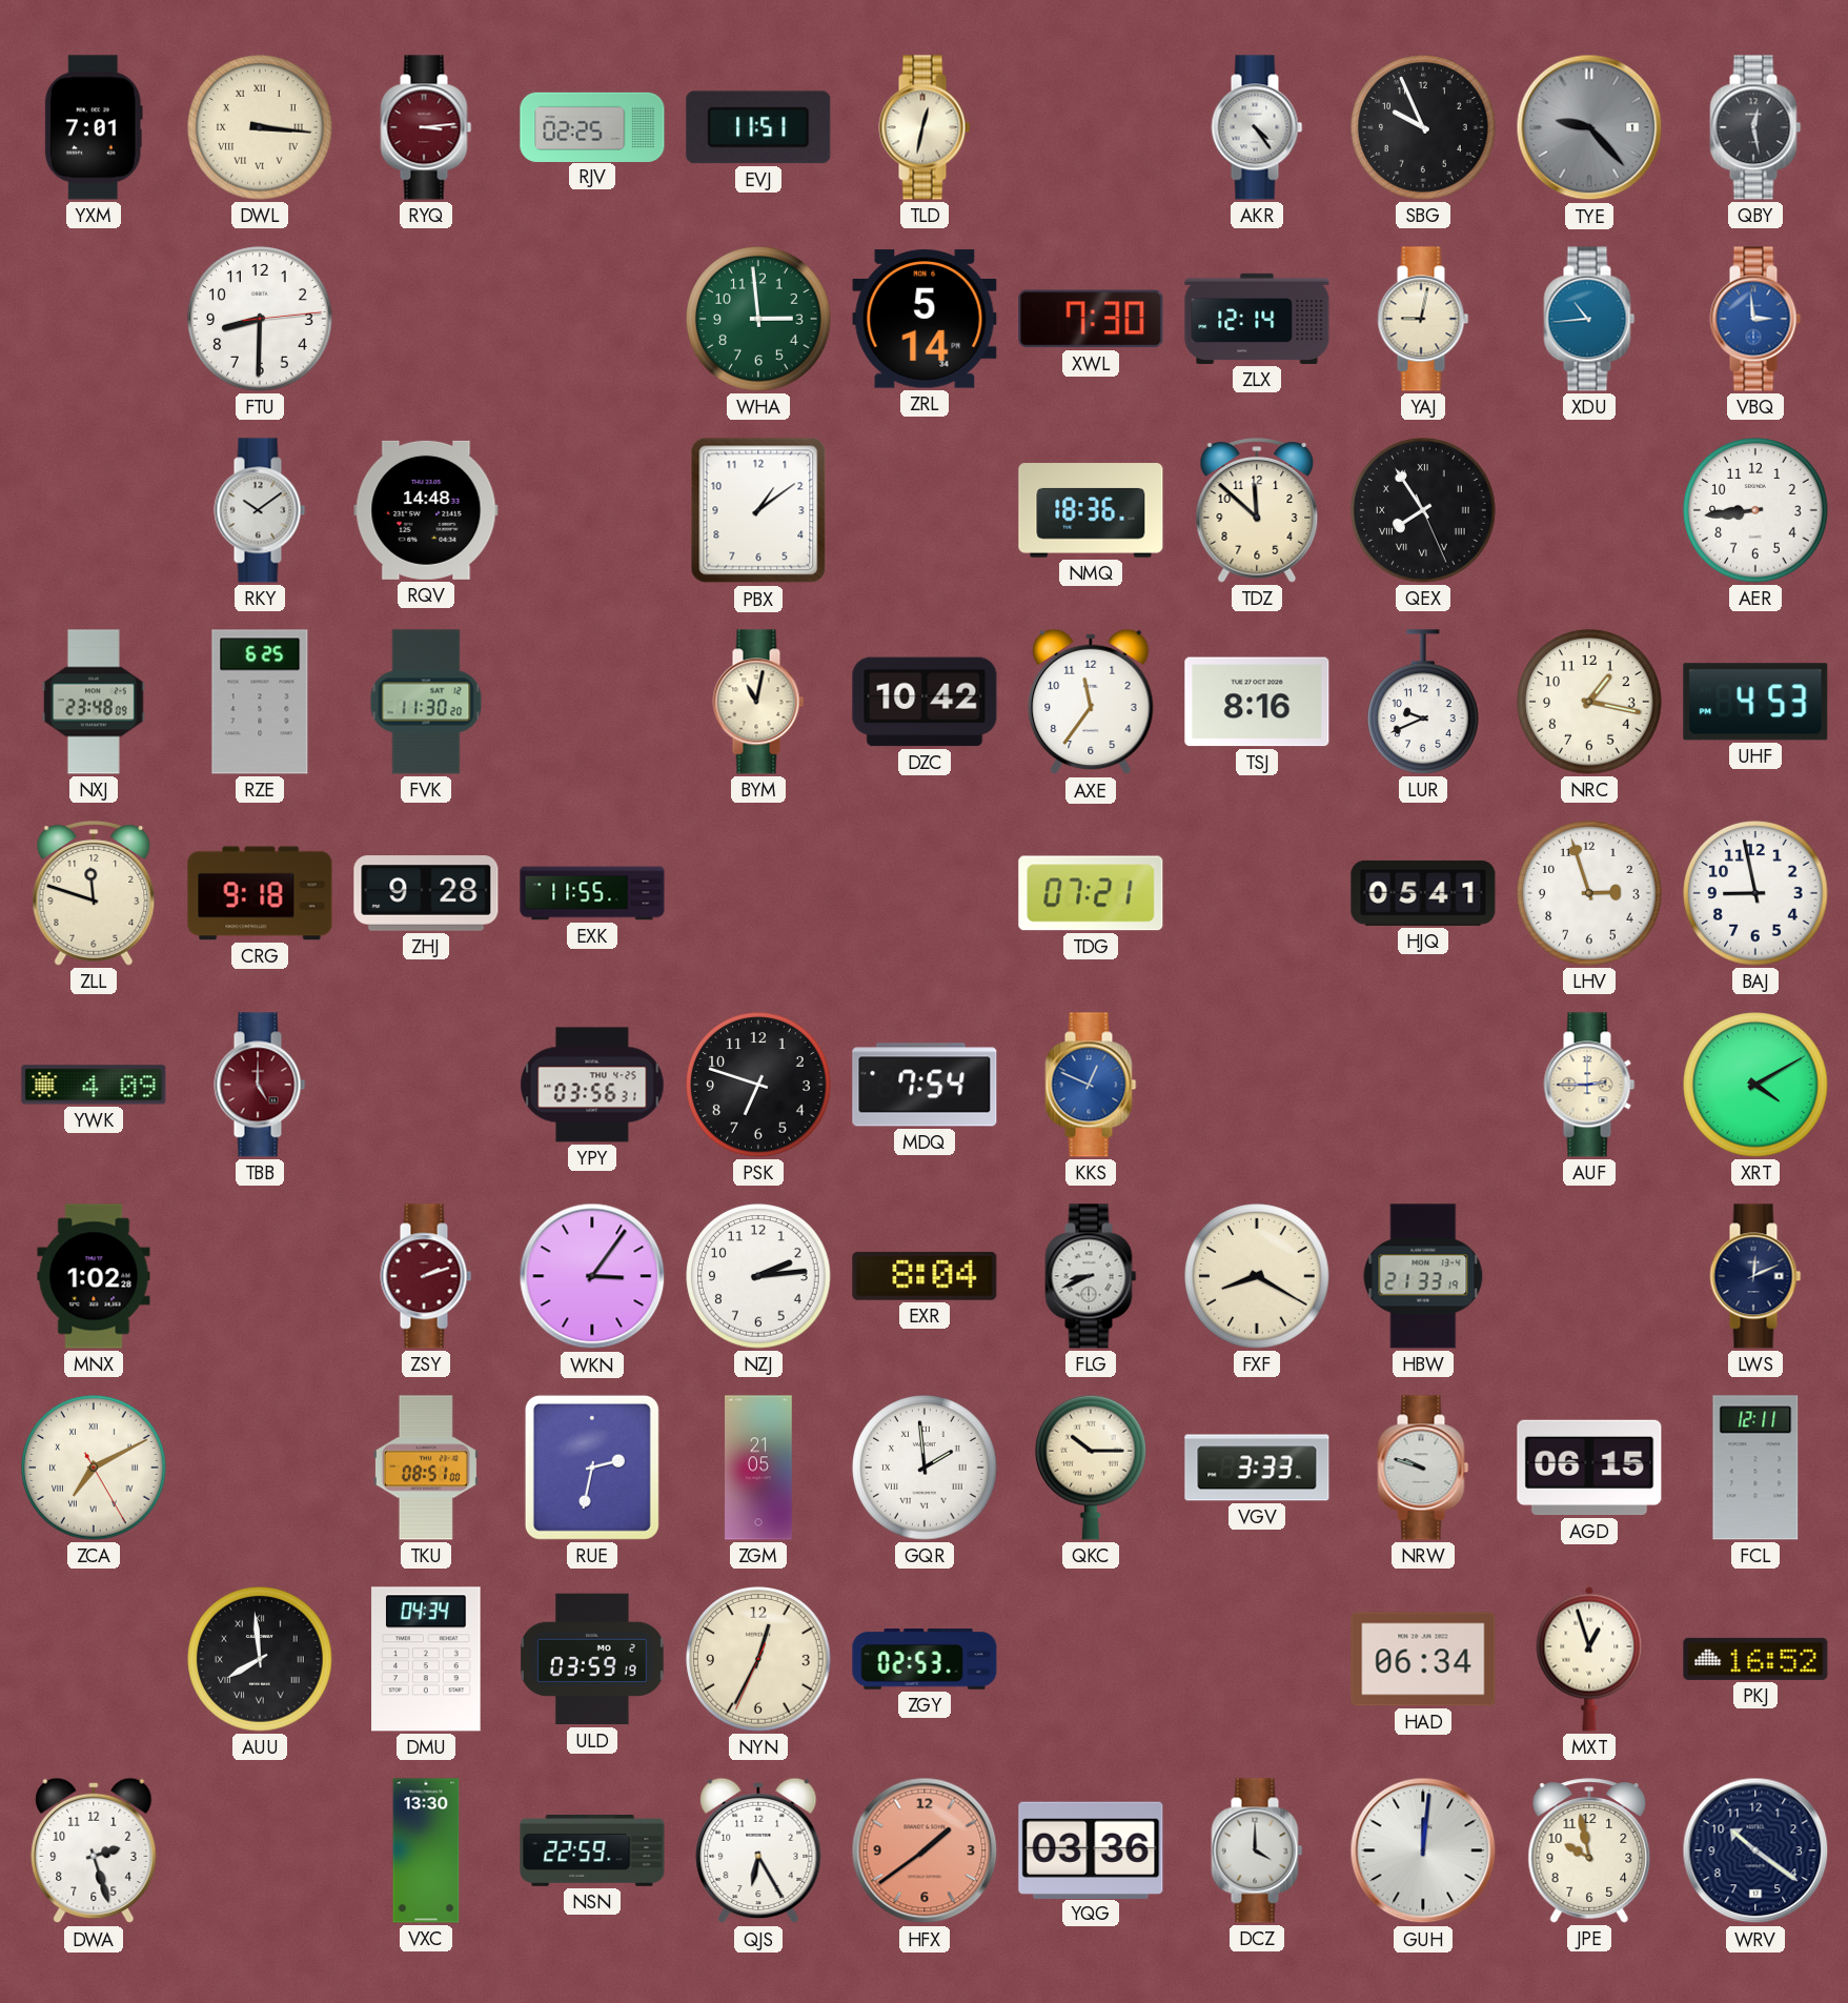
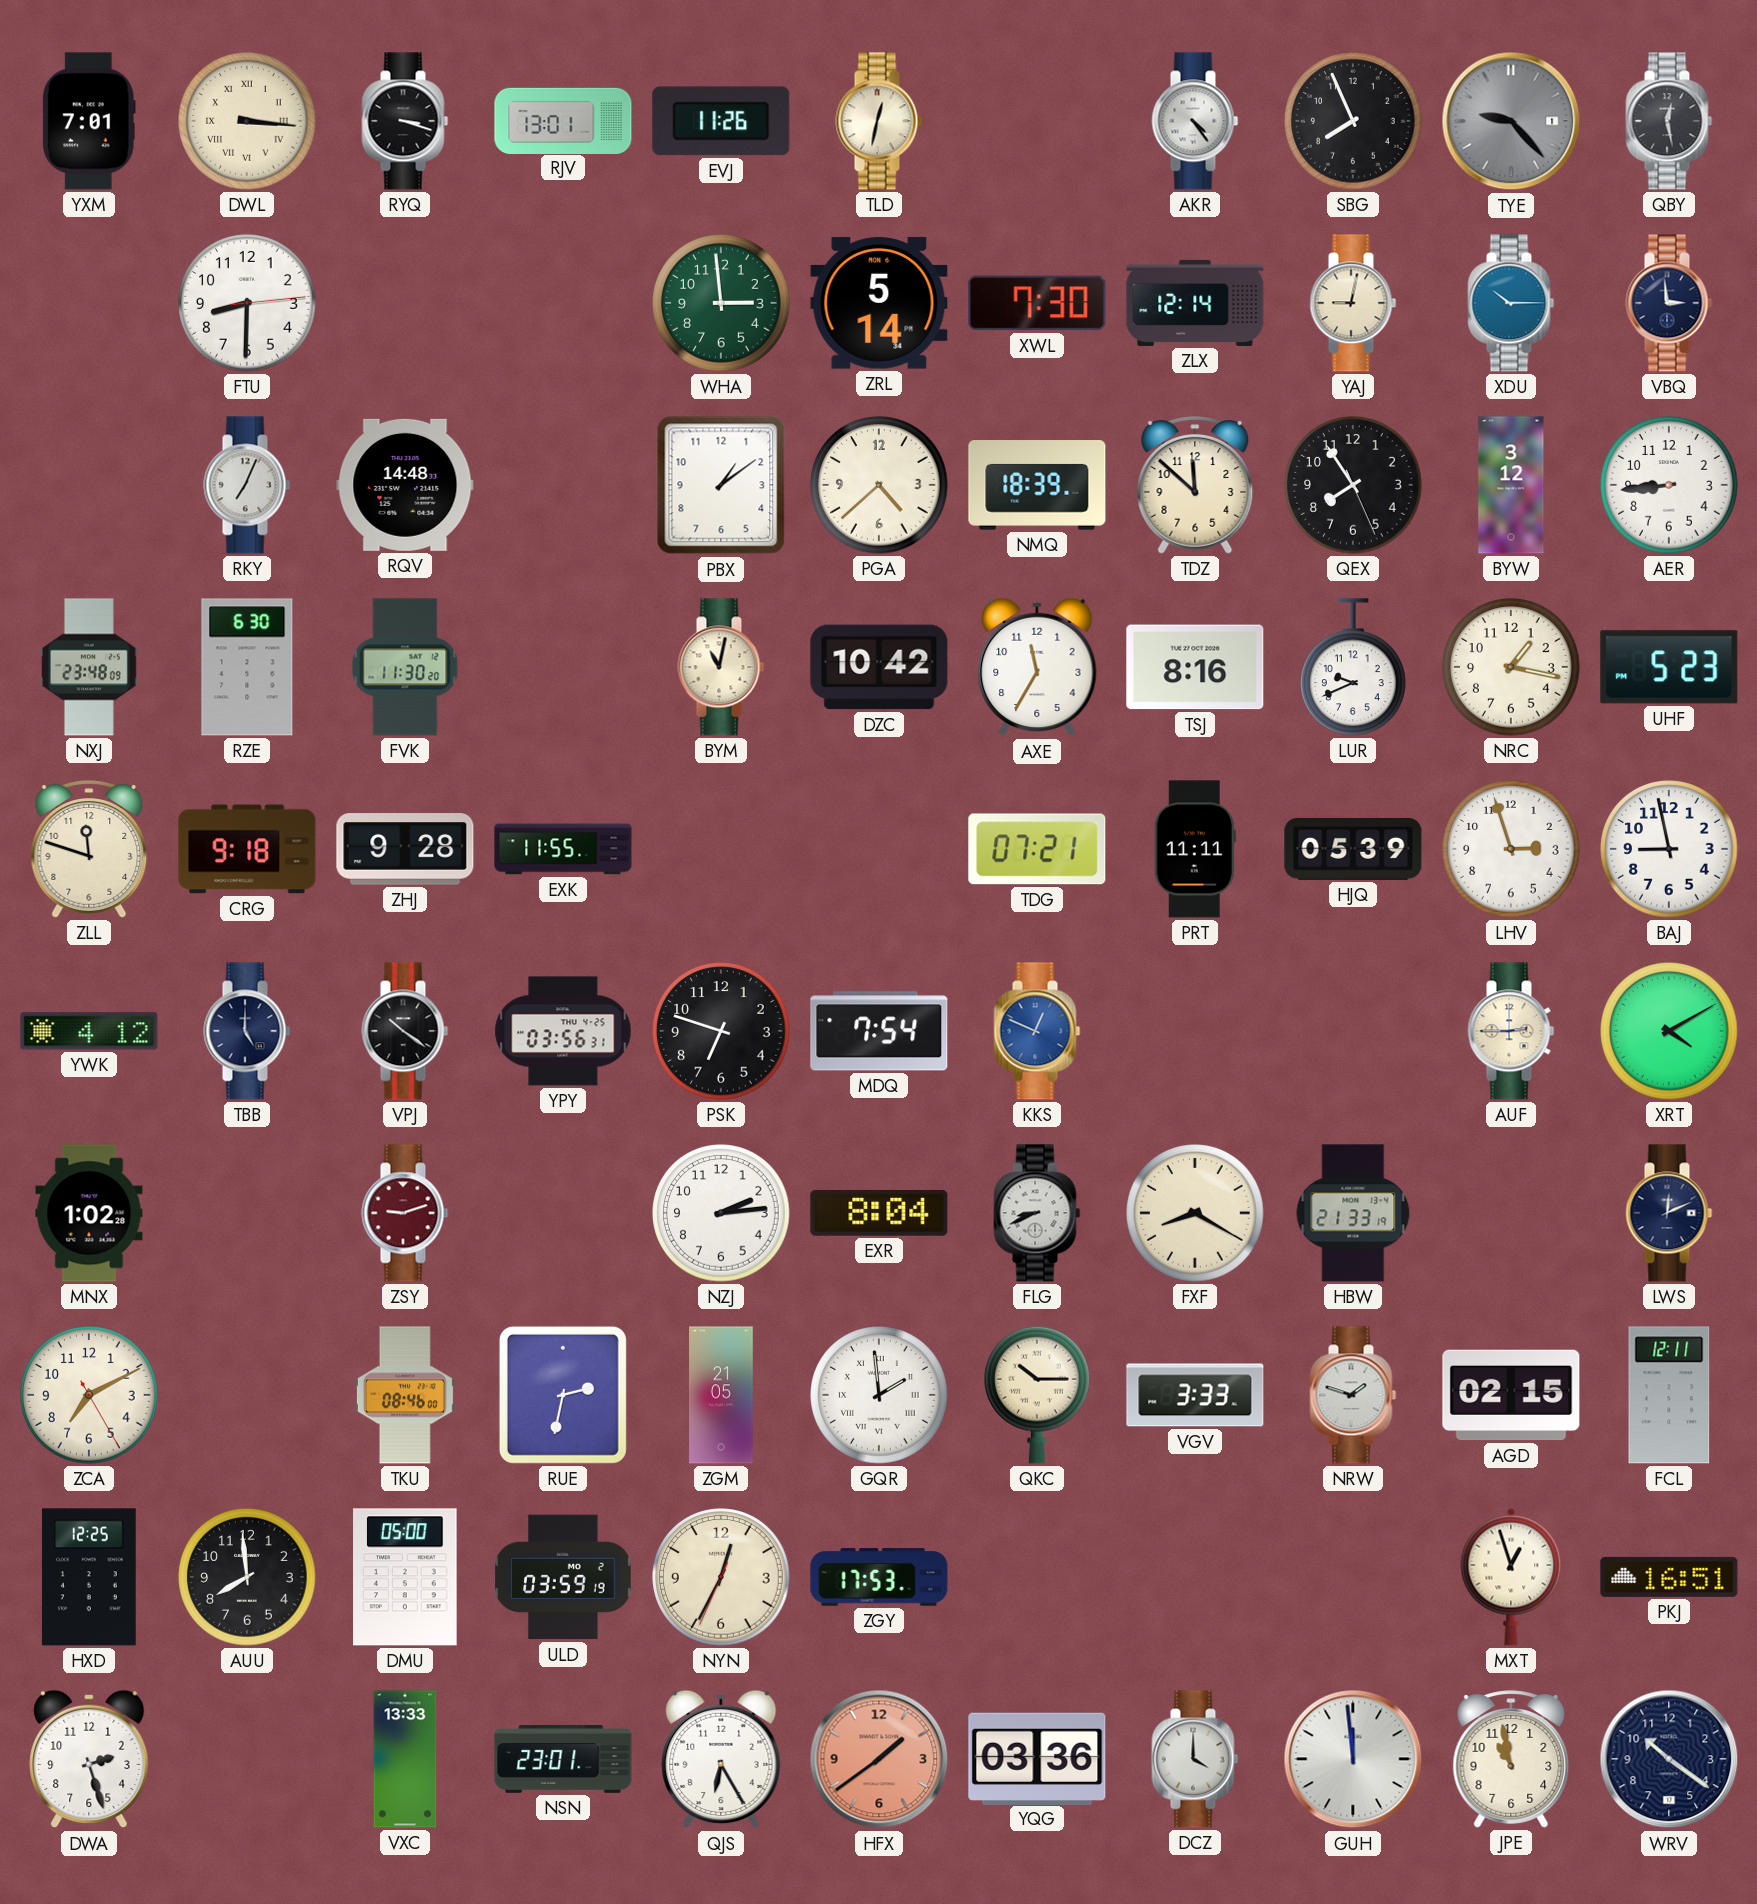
RYQ: 3:14 -> 3:18
RYQ dial: burgundy -> black
RJV: 02:25 -> 13:01
EVJ: 11:51 -> 11:26
SBG: 9:56 -> 7:56
XDU: 10:44 -> 10:15
VBQ dial: blue -> navy
RKY: 10:09 -> 7:04
PGA: none -> 4:38
NMQ: 18:36 -> 18:39
QEX numerals: Roman -> Arabic
BYW: none -> 3:12
RZE: 6:25 -> 6:30
AXE: 11:36 -> 11:35
UHF: 4:53 -> 5:23
PRT: none -> 11:11
HJQ: 05:41 -> 05:39
YWK: 4:09 -> 4:12
TBB dial: burgundy -> navy
VPJ: none -> 10:21
ZSY: 2:12 -> 9:12
WKN: 3:06 -> none
ZCA numerals: Roman -> Arabic
TKU: 08:51 -> 08:46
NRW: 9:48 -> 1:48
AGD: 06:15 -> 02:15
HXD: none -> 12:25
AUU numerals: Roman -> Arabic
DMU: 04:34 -> 05:00
ZGY: 02:53 -> 17:53
HAD: 06:34 -> none
PKJ: 16:52 -> 16:51
VXC: 13:30 -> 13:33
NSN: 22:59 -> 23:01
GUH: 12:01 -> 11:59
JPE: 9:58 -> 10:58
